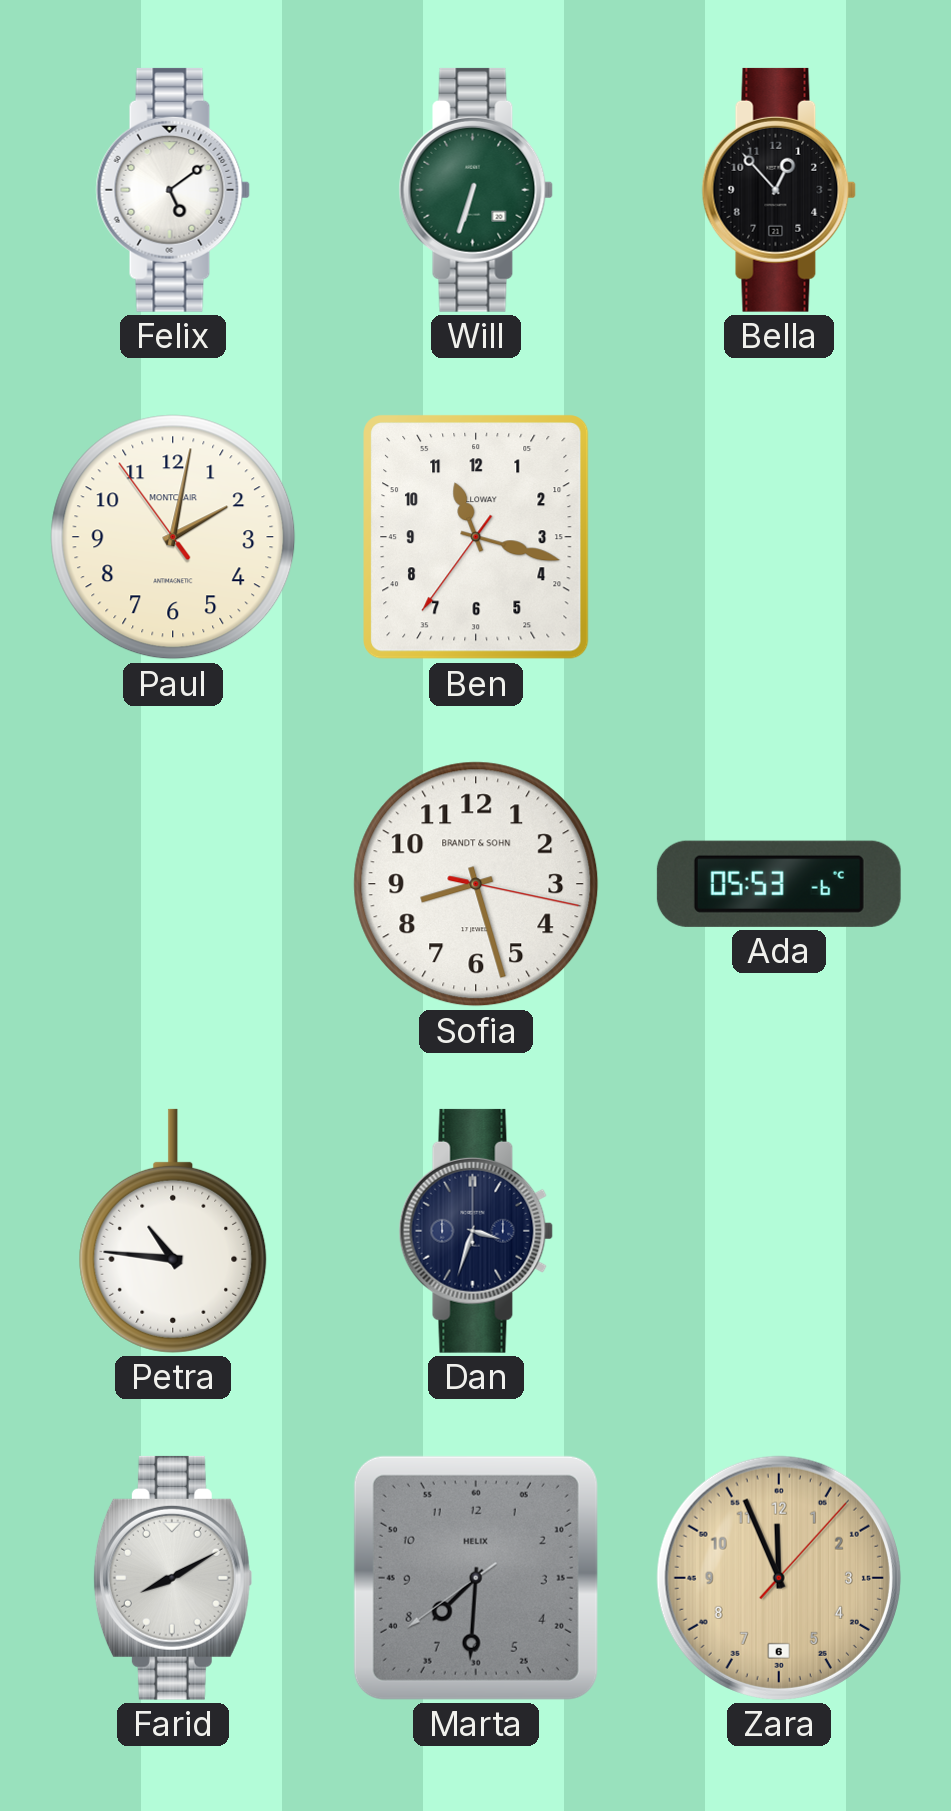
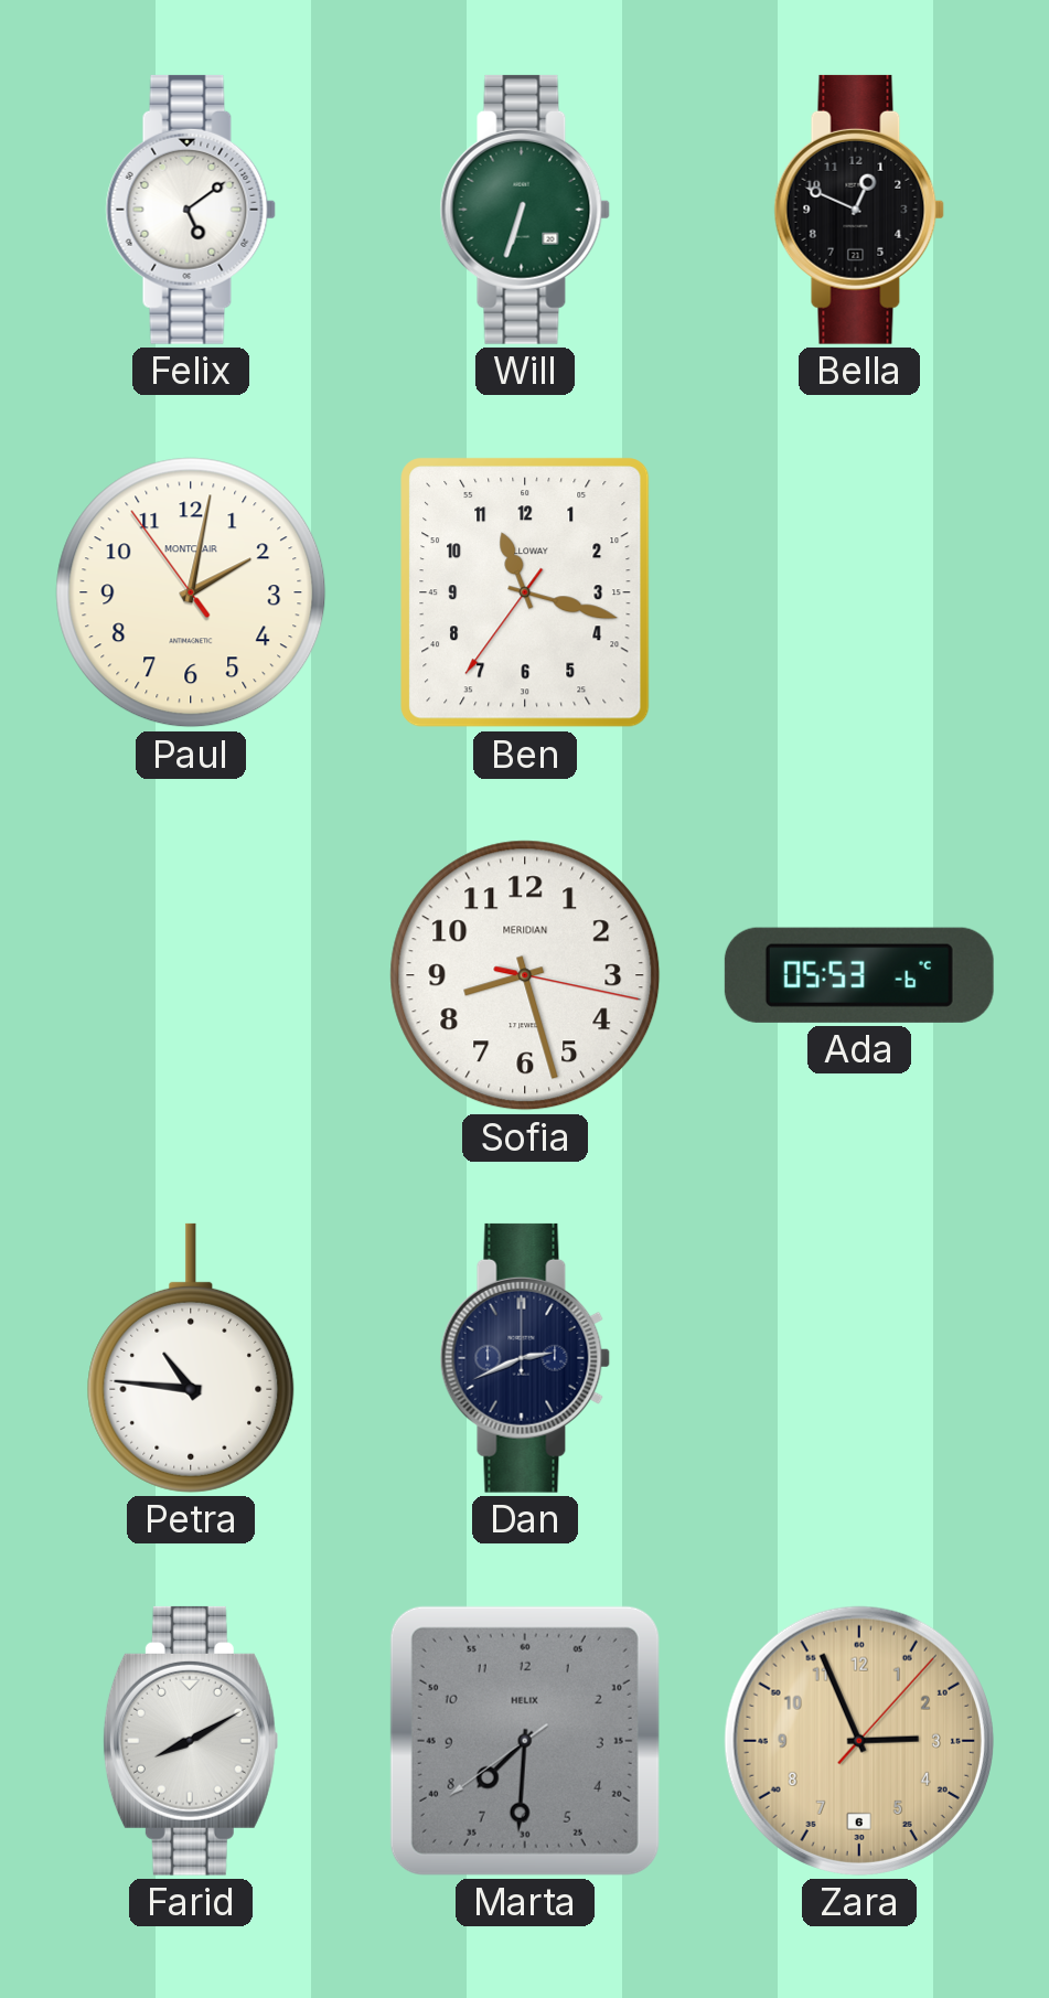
Bella: 12:53 -> 12:49
Sofia brand: BRANDT & SOHN -> MERIDIAN
Dan: 3:33 -> 2:41
Zara: 11:56 -> 2:56
